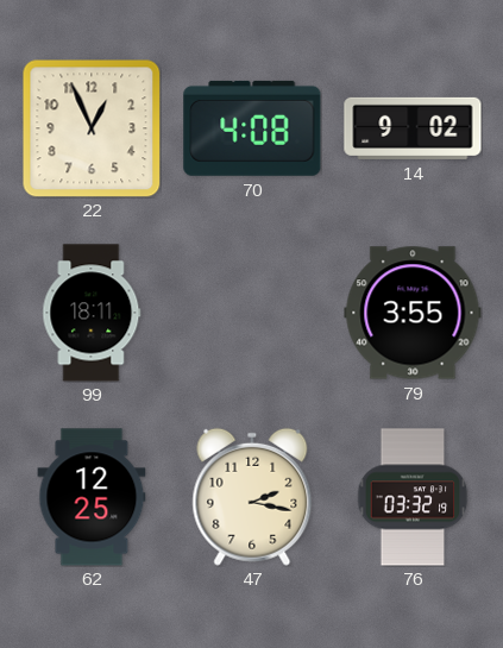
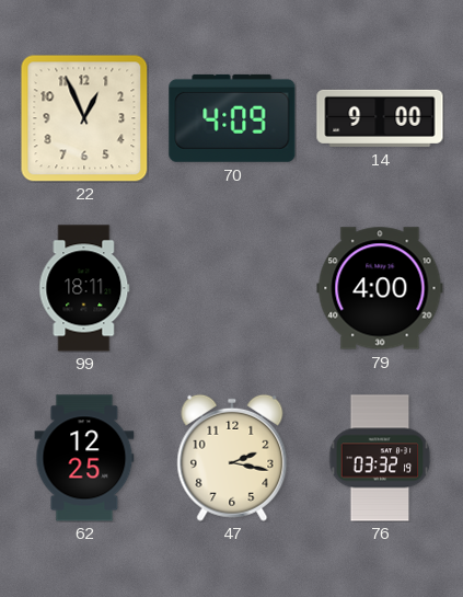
70: 4:08 -> 4:09
14: 9:02 -> 9:00
79: 3:55 -> 4:00
